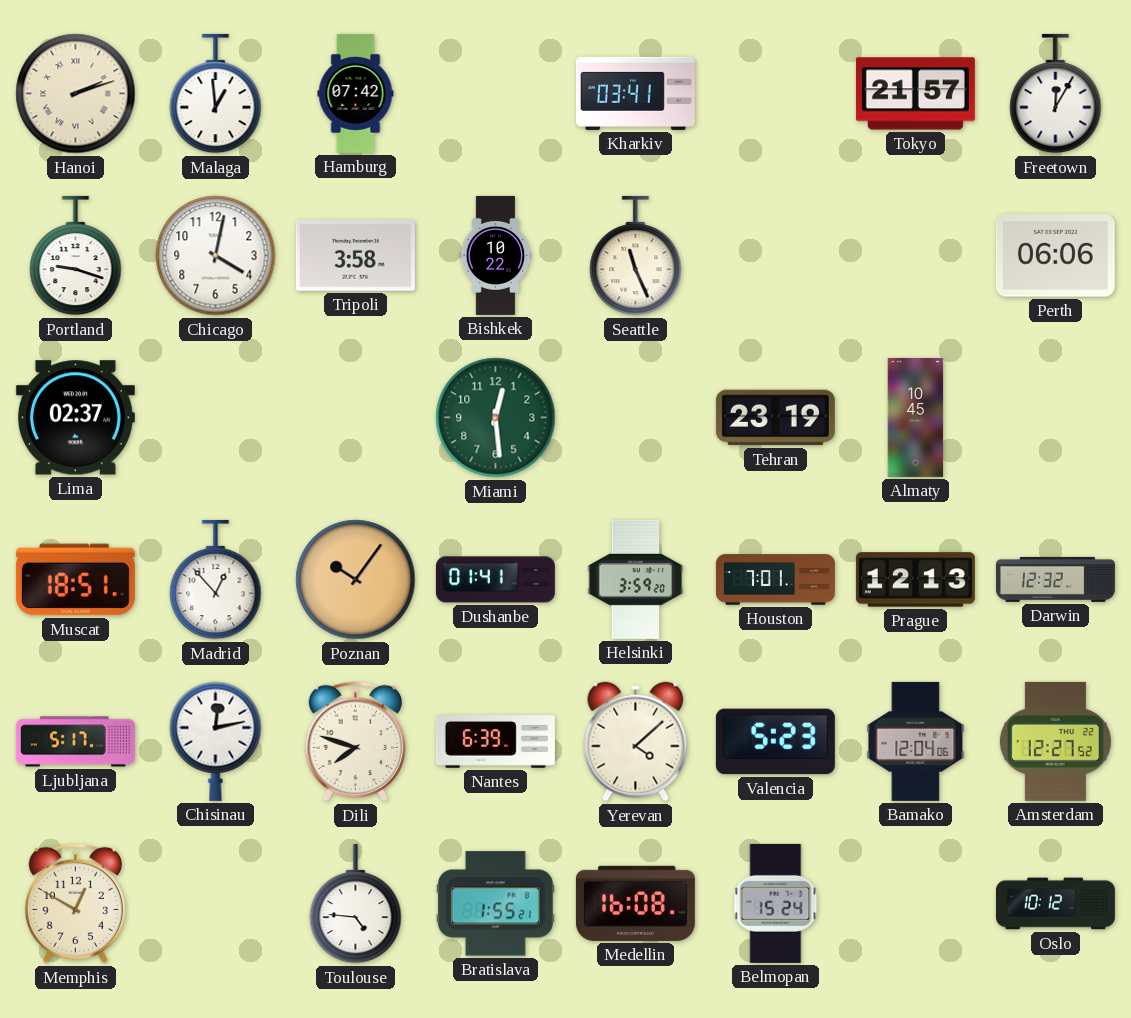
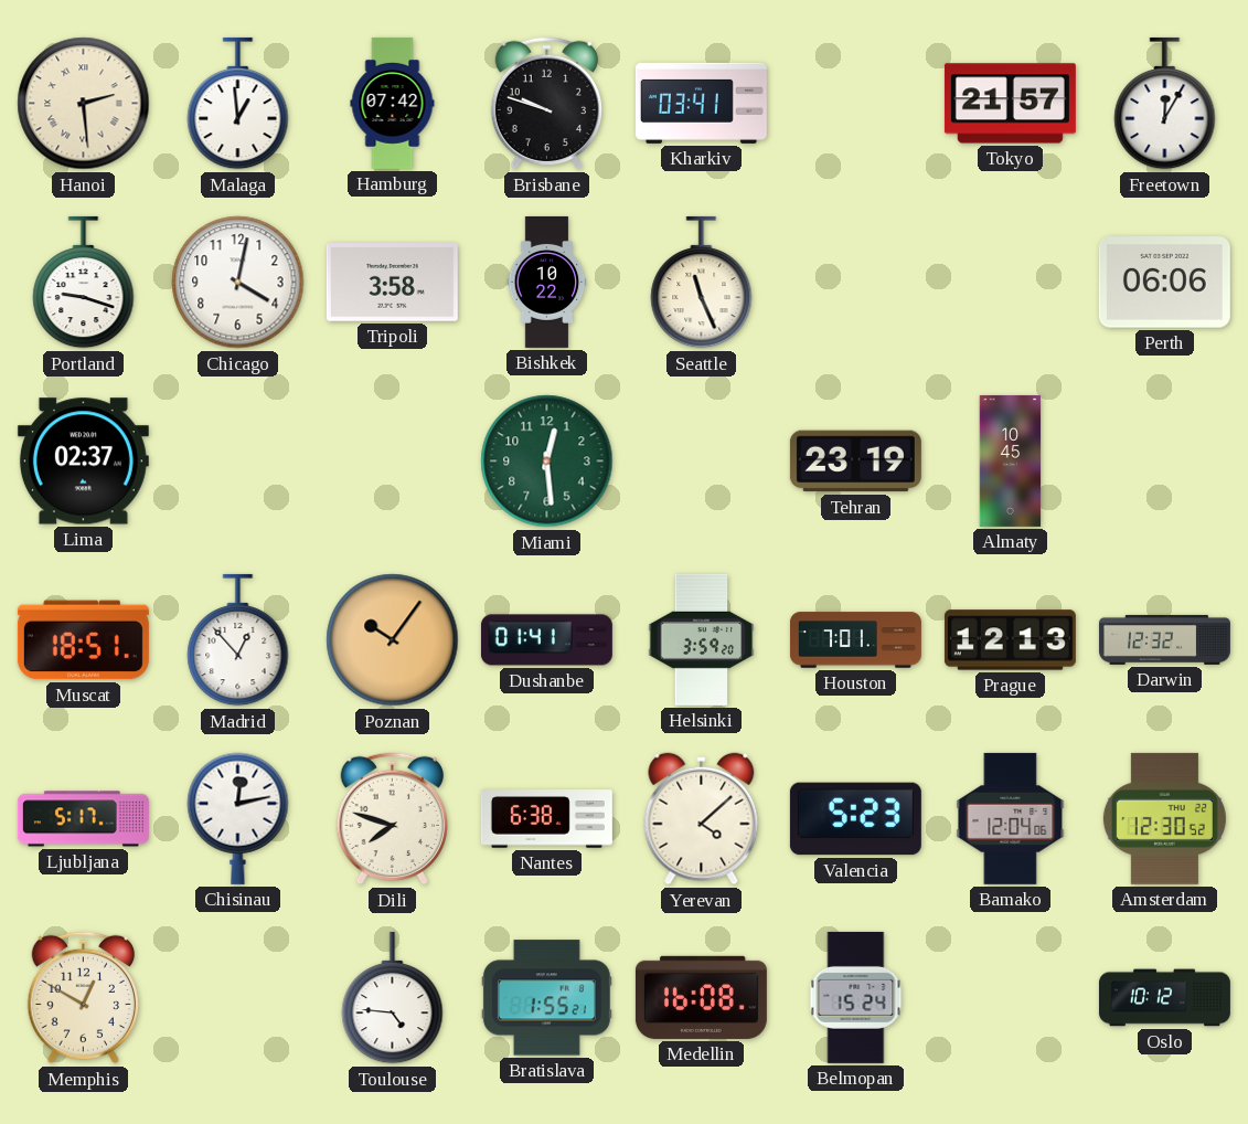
Hanoi: 2:12 -> 2:29
Brisbane: none -> 9:48
Nantes: 6:39 -> 6:38
Amsterdam: 12:27 -> 12:30
